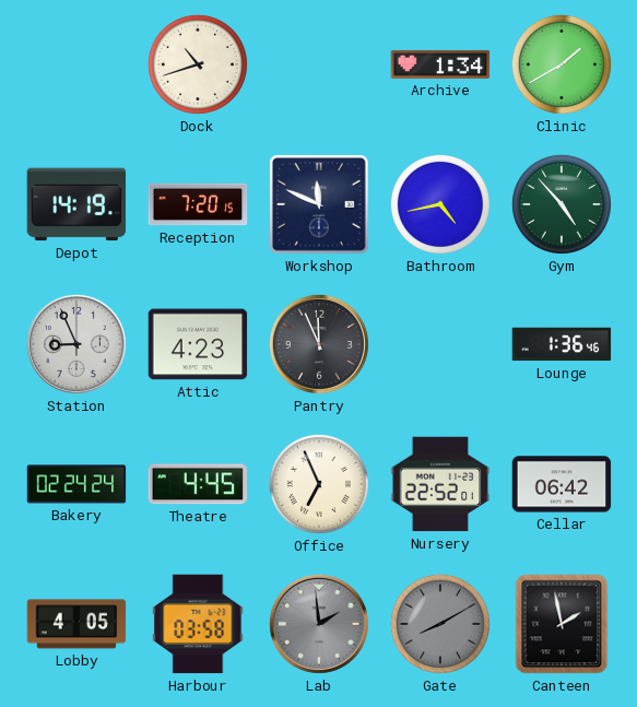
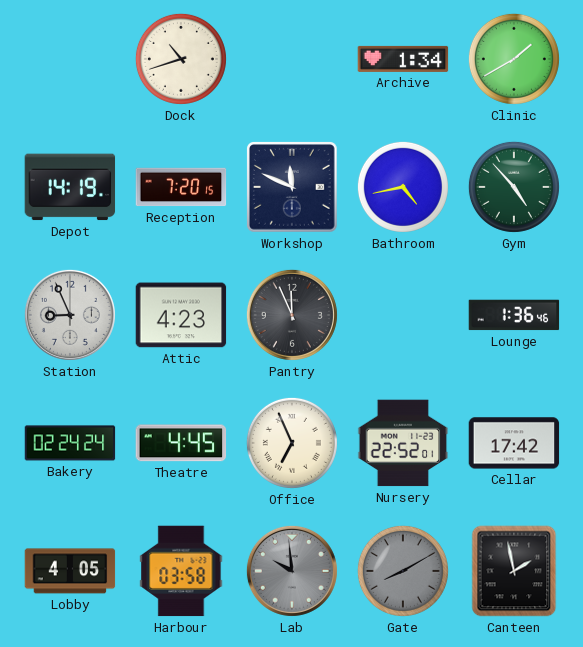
Cellar: 06:42 -> 17:42
Lab: 1:59 -> 9:59
